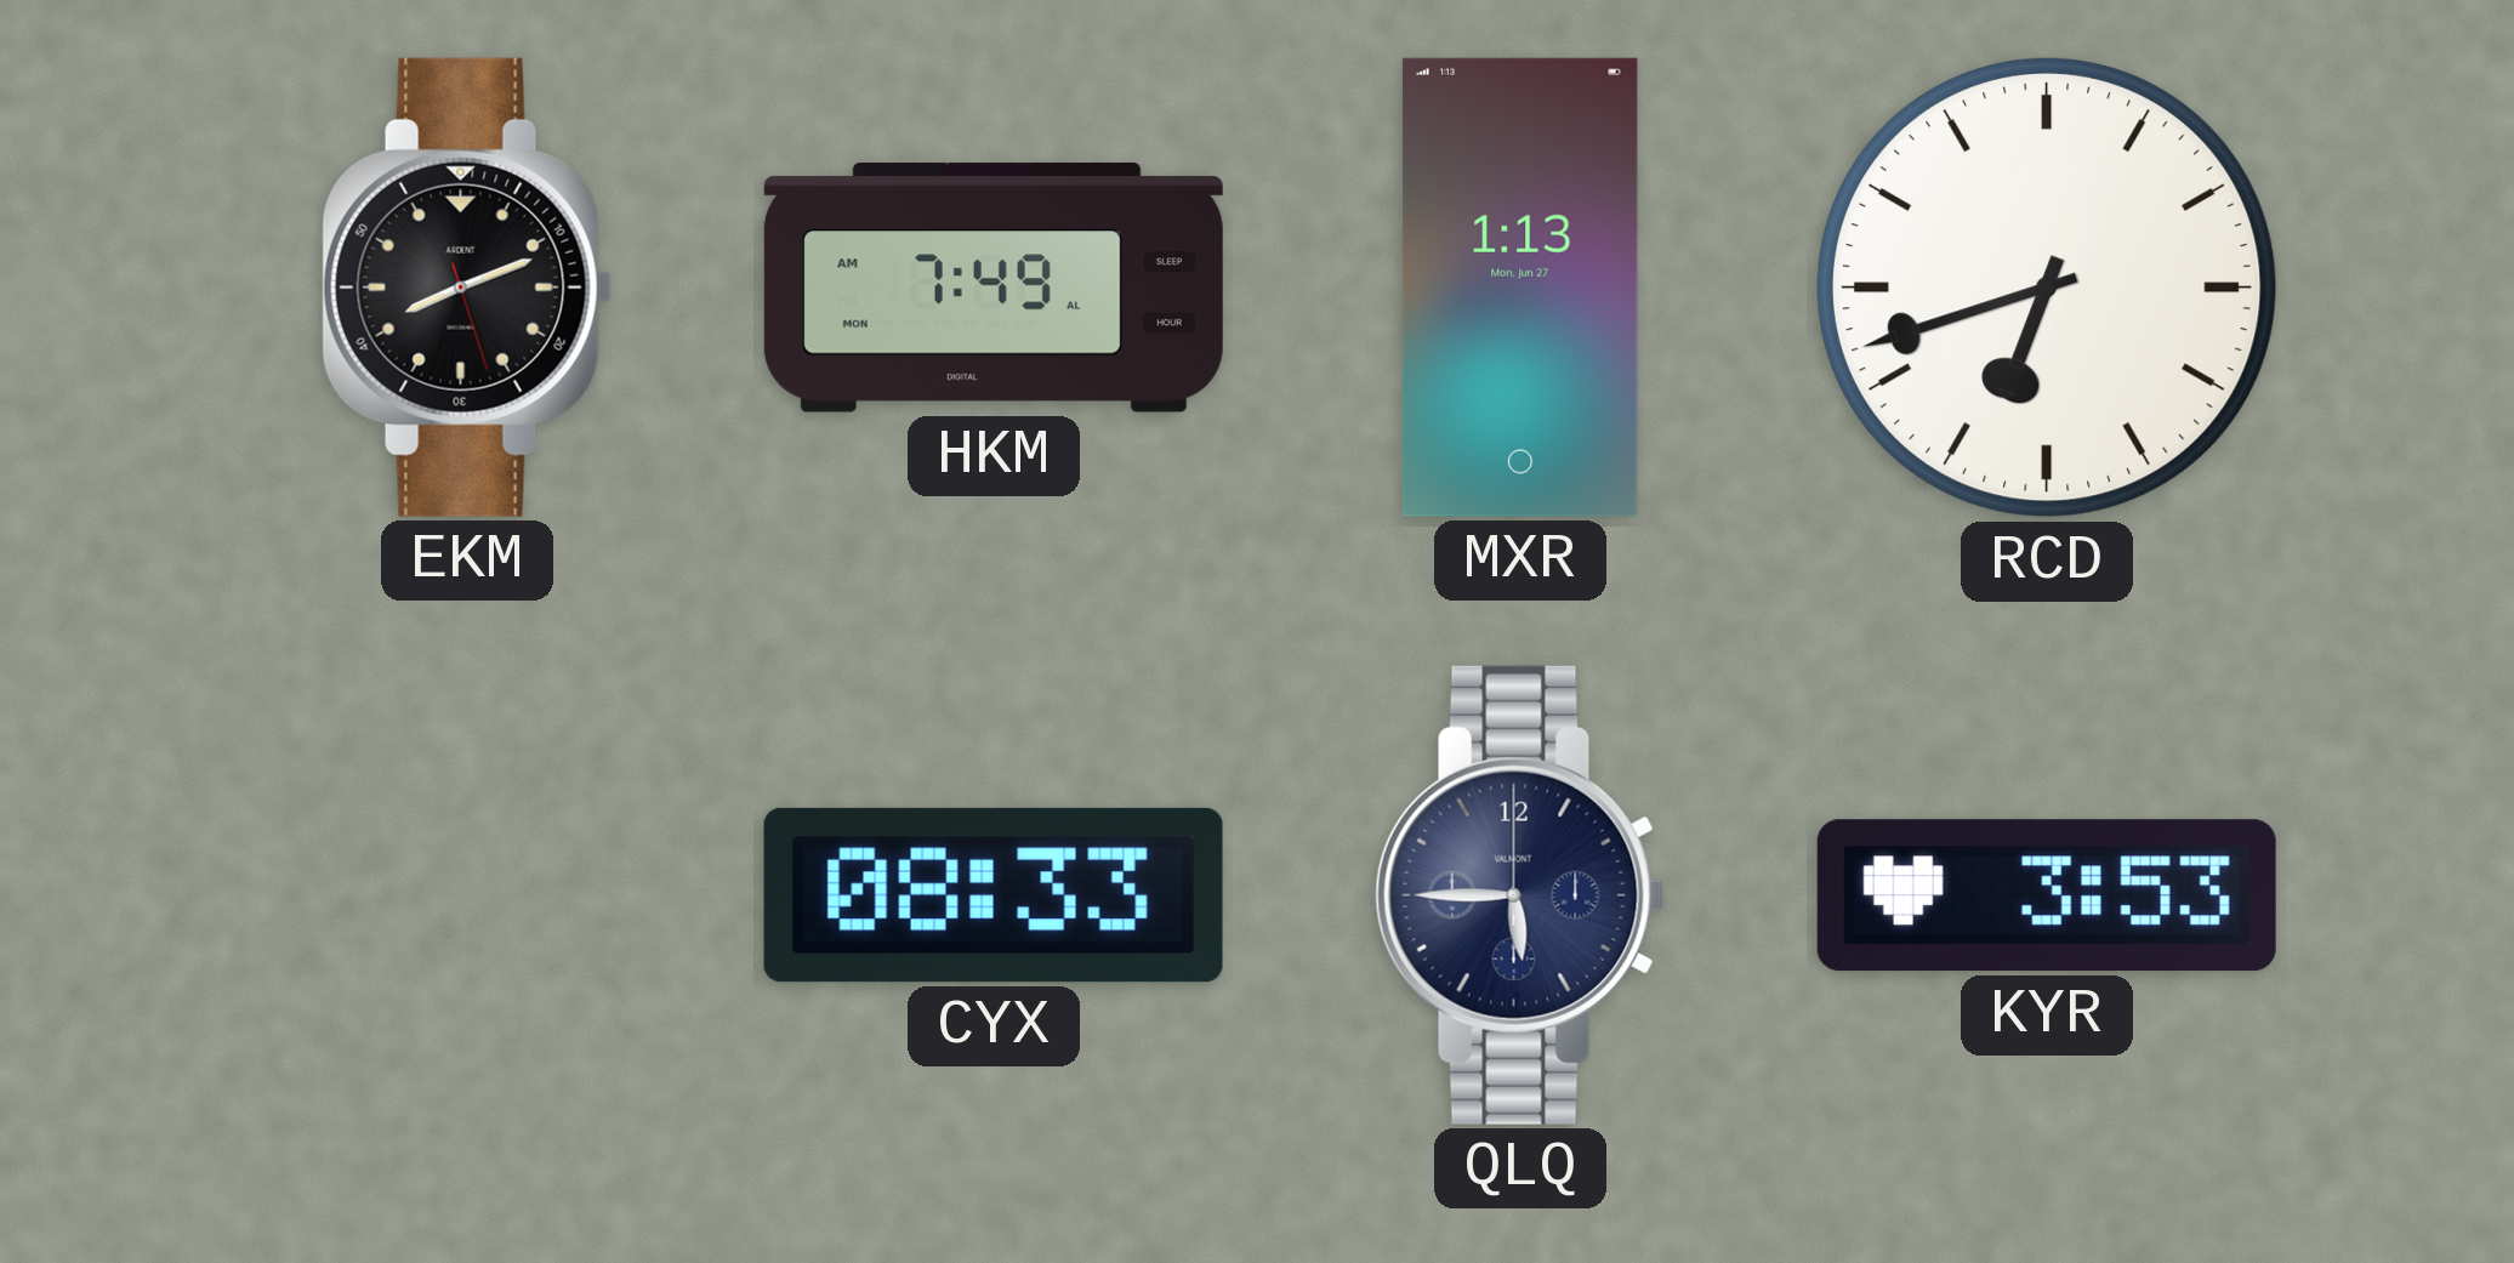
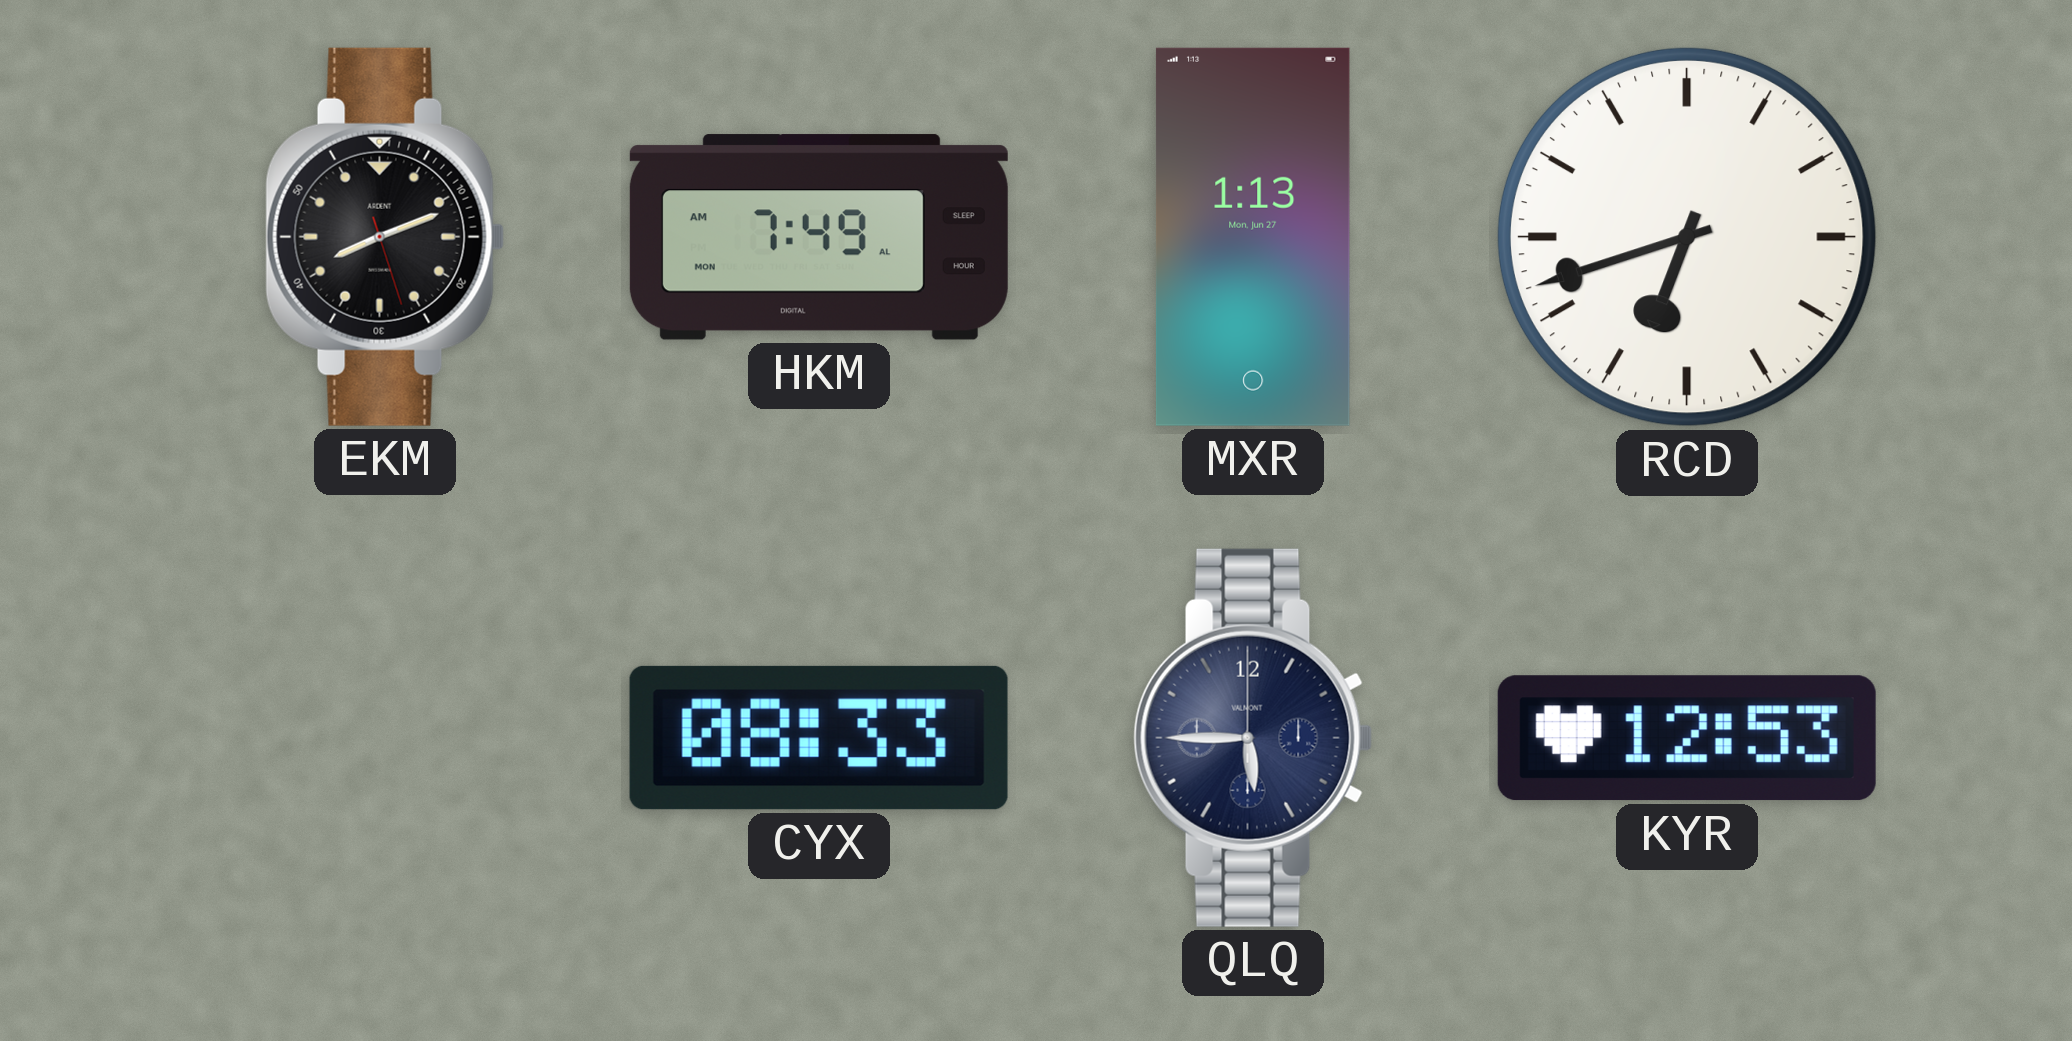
KYR: 3:53 -> 12:53
